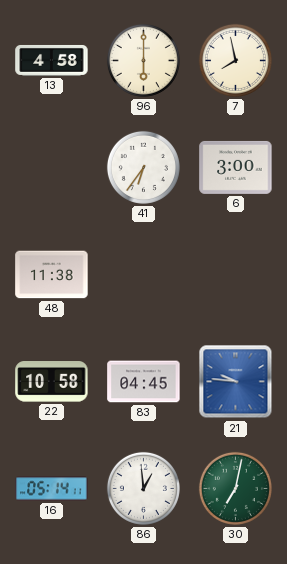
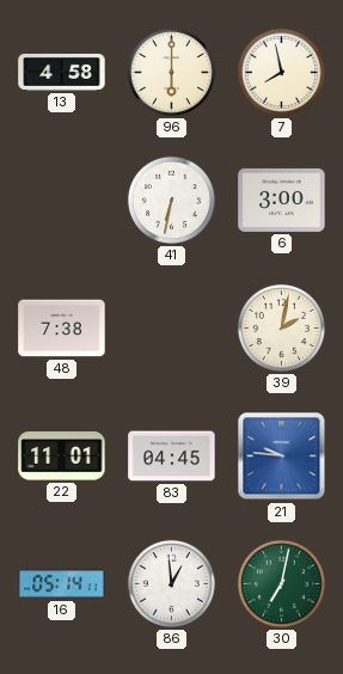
41: 6:36 -> 6:32
48: 11:38 -> 7:38
39: none -> 2:02
22: 10:58 -> 11:01
